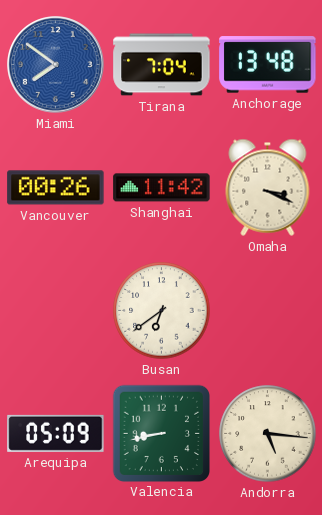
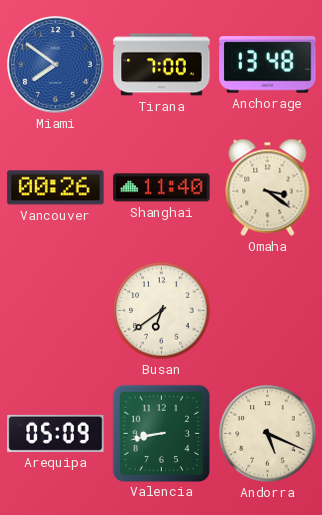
Tirana: 7:04 -> 7:00
Shanghai: 11:42 -> 11:40
Omaha: 3:19 -> 3:21
Andorra: 5:16 -> 5:19
